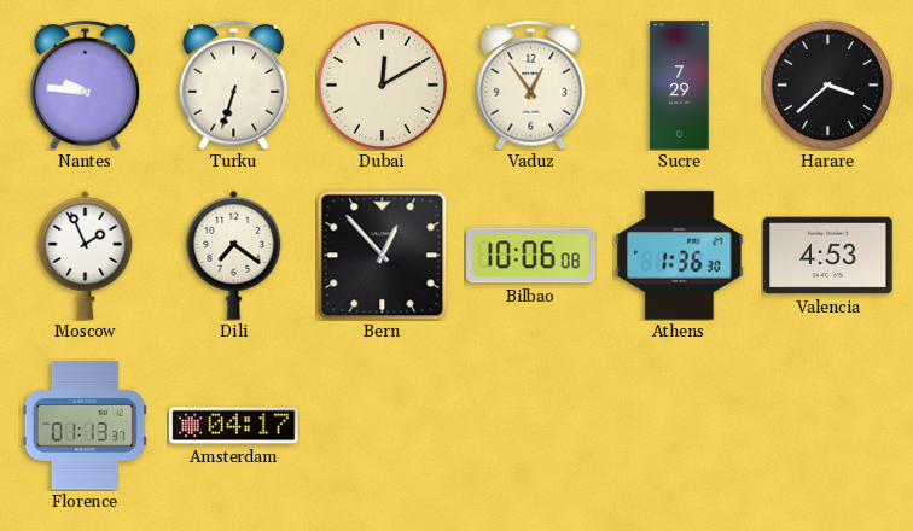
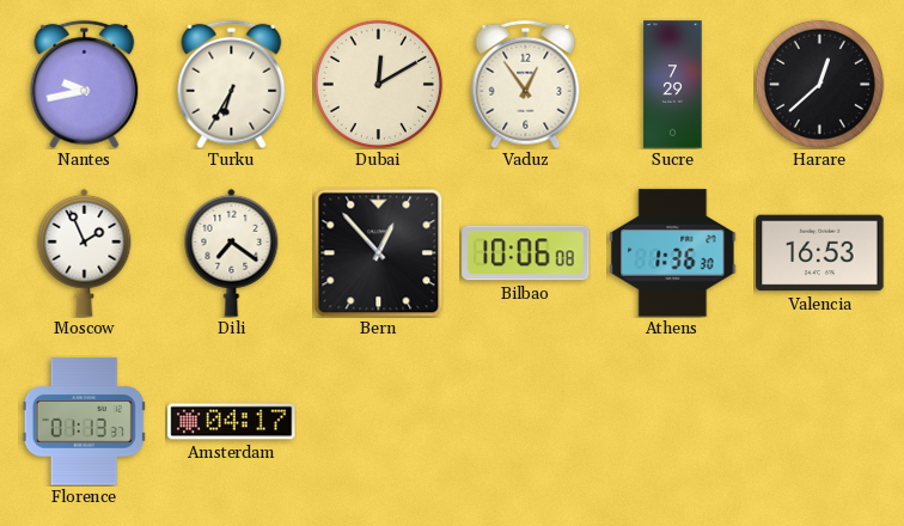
Nantes: 9:46 -> 9:43
Turku: 6:33 -> 6:35
Harare: 3:38 -> 12:38
Valencia: 4:53 -> 16:53
